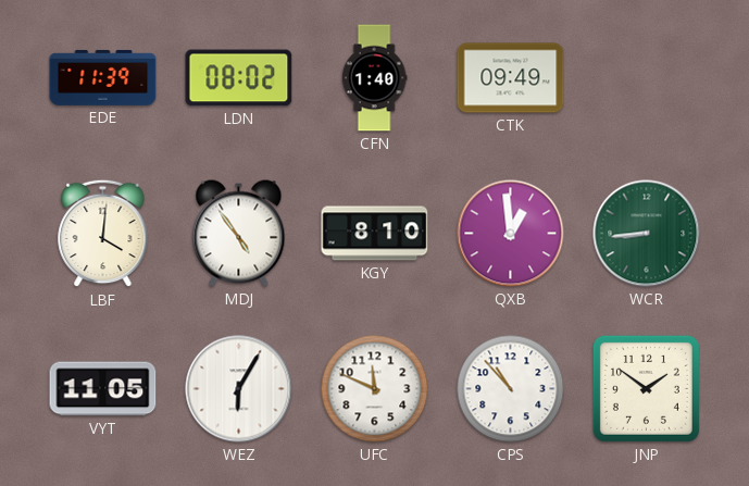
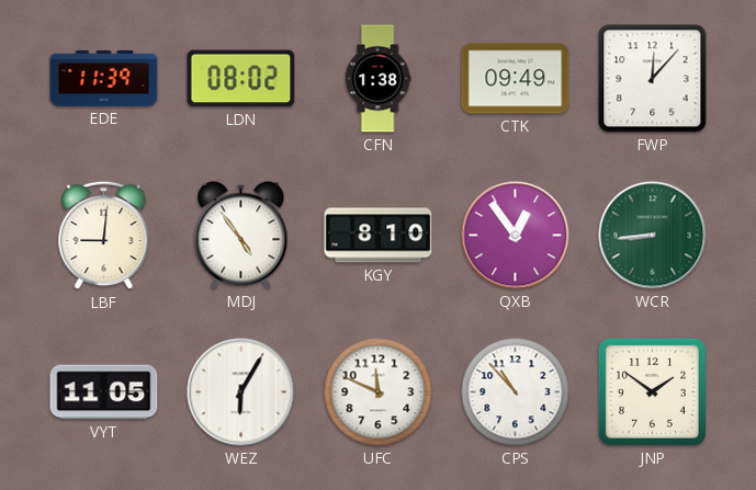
CFN: 1:40 -> 1:38
FWP: none -> 12:07
LBF: 4:01 -> 9:01
QXB: 12:59 -> 12:54
